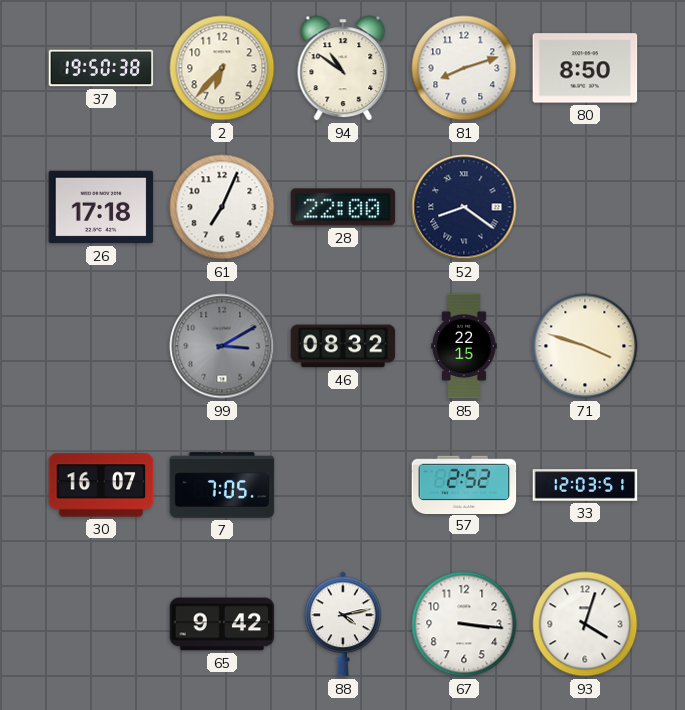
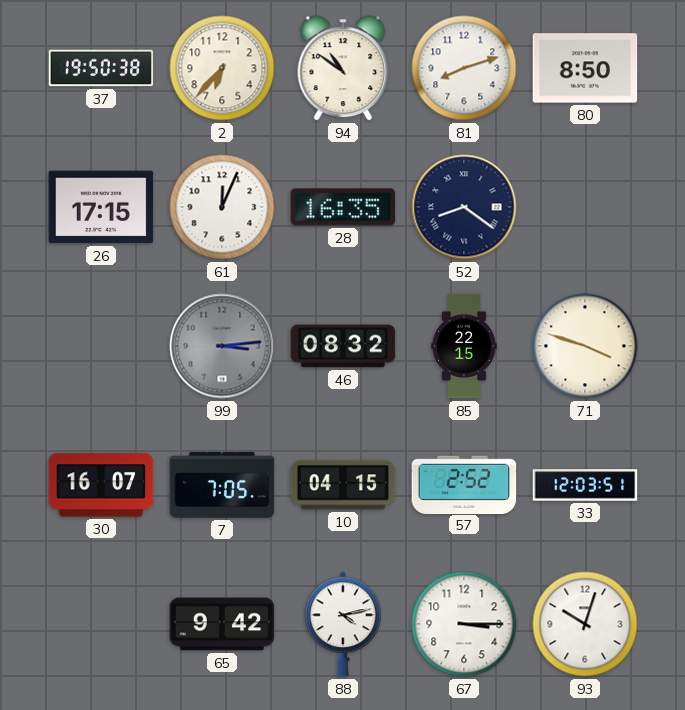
26: 17:18 -> 17:15
61: 7:04 -> 12:04
28: 22:00 -> 16:35
99: 3:10 -> 3:14
10: none -> 04:15
67: 3:16 -> 3:15
93: 4:03 -> 10:03
